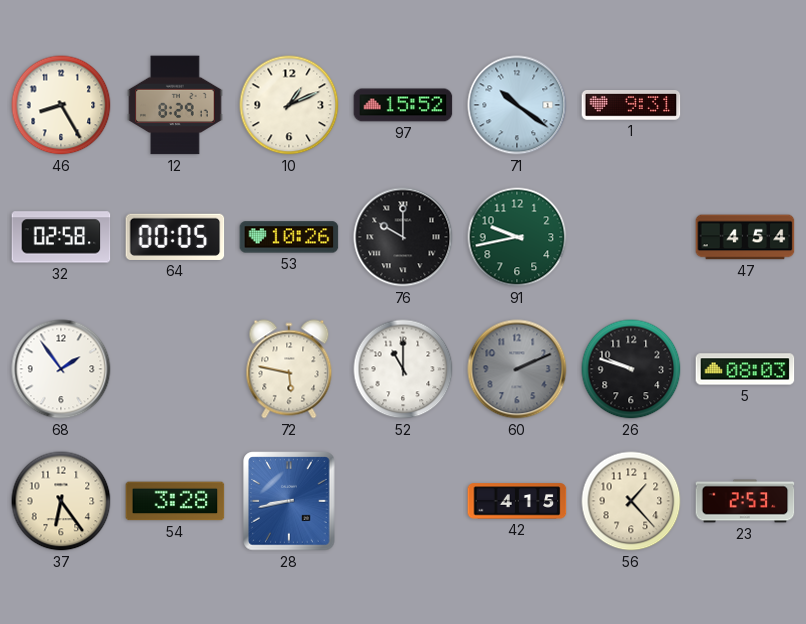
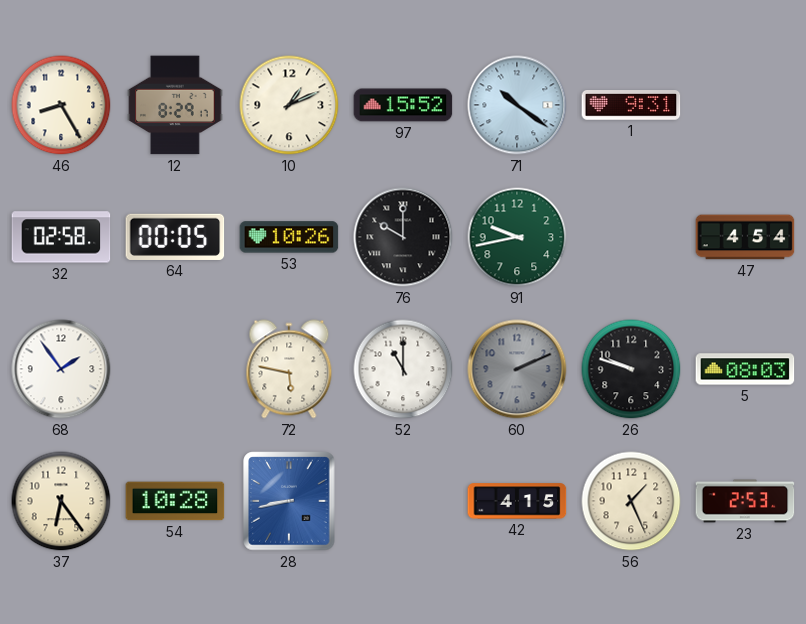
54: 3:28 -> 10:28
56: 1:23 -> 1:26
